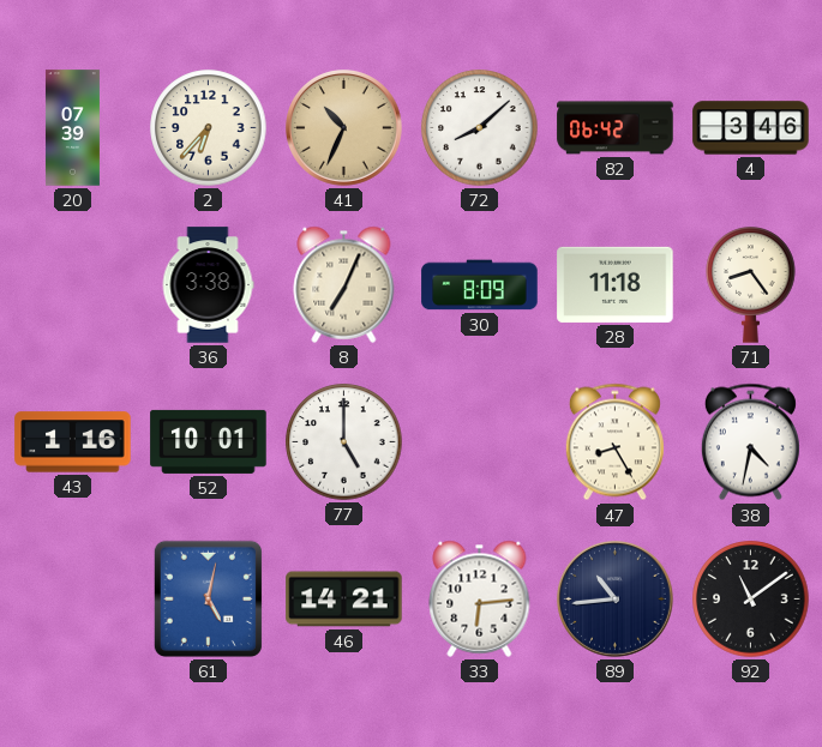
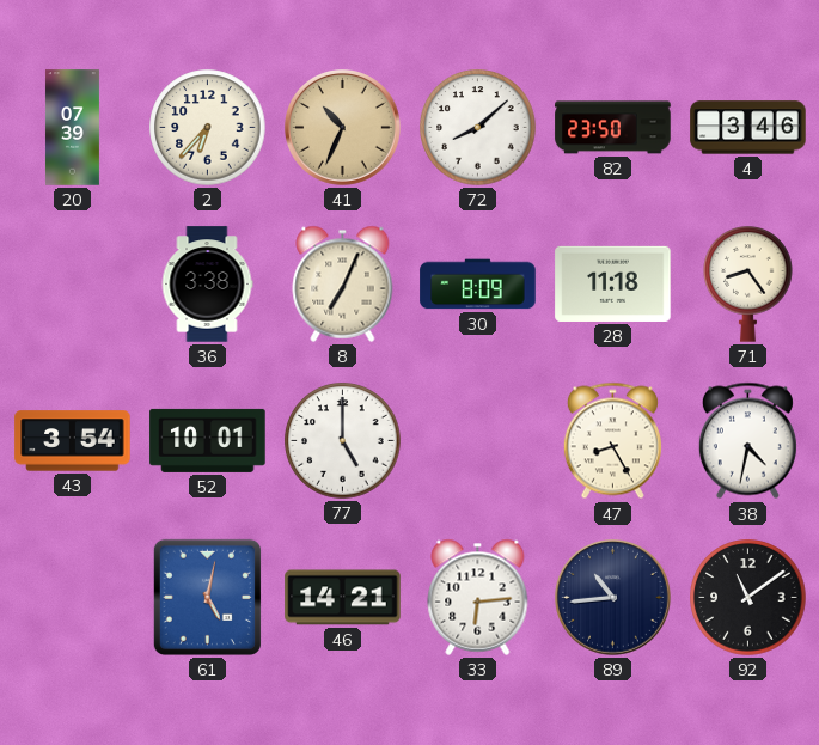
82: 06:42 -> 23:50
43: 1:16 -> 3:54
